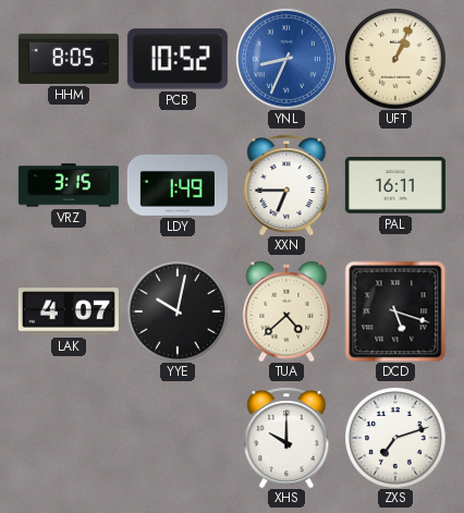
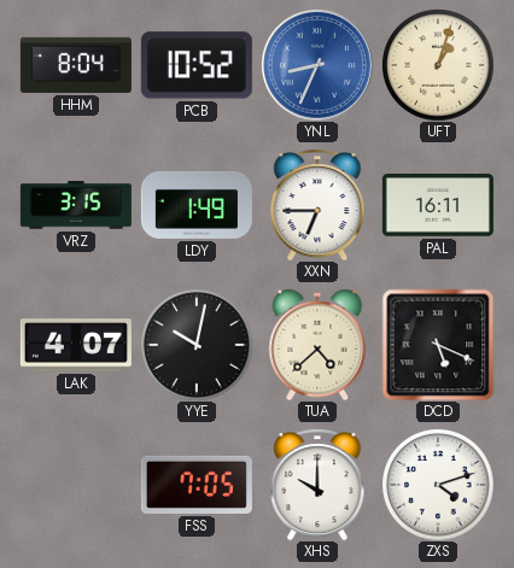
HHM: 8:05 -> 8:04
UFT: 1:04 -> 1:03
DCD: 5:18 -> 5:19
FSS: none -> 7:05
ZXS: 7:12 -> 4:12
